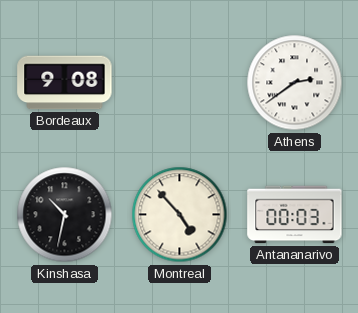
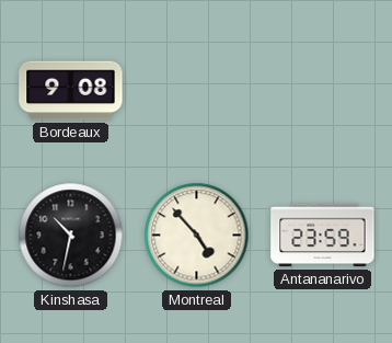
Athens: 2:39 -> none
Antananarivo: 00:03 -> 23:59
